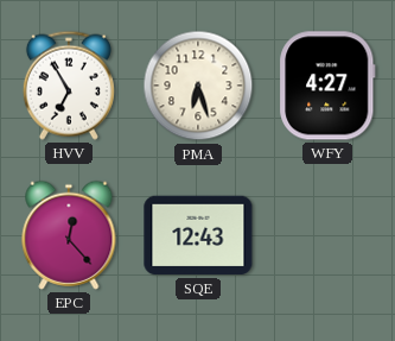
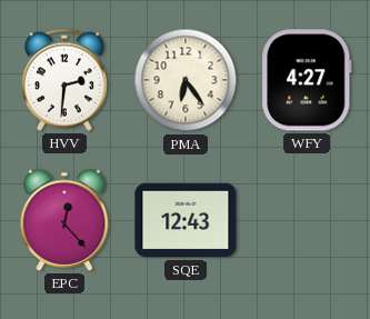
HVV: 6:55 -> 2:31
PMA: 6:27 -> 6:24
